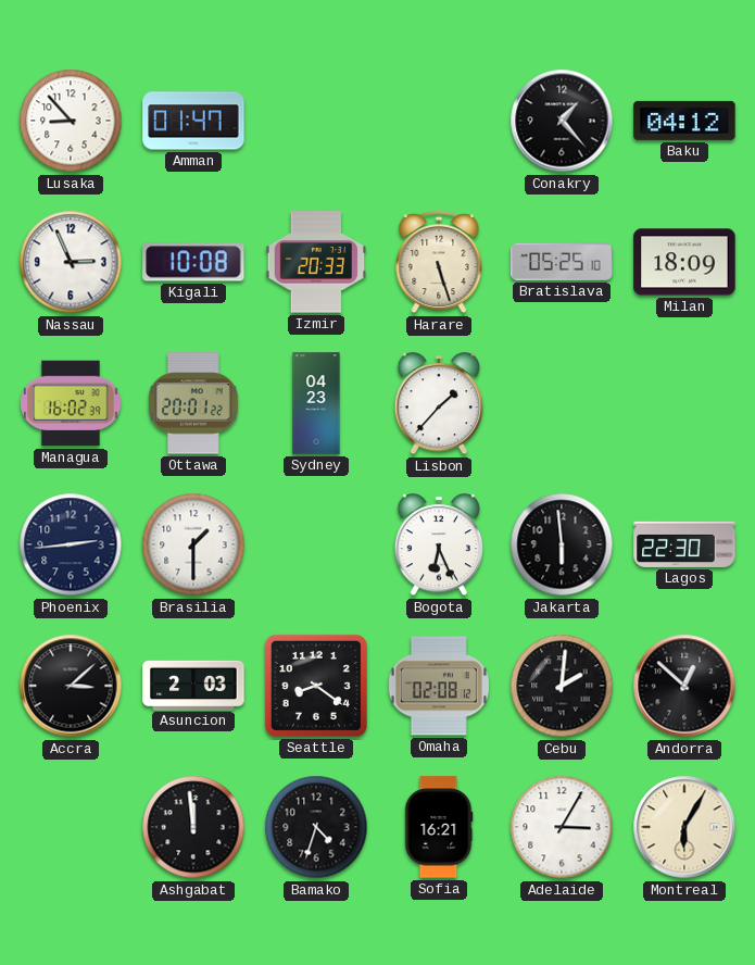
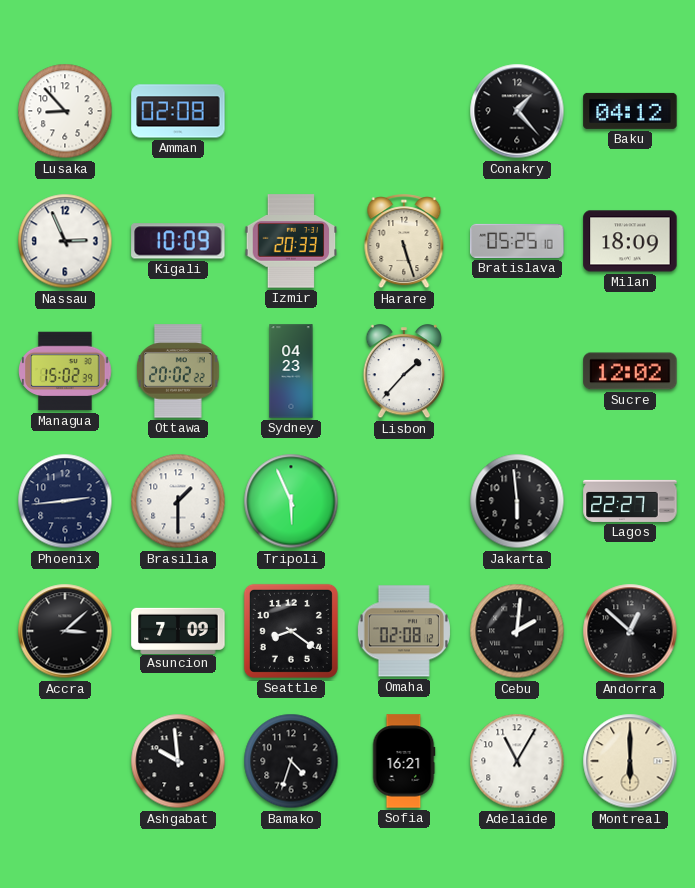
Amman: 01:47 -> 02:08
Kigali: 10:08 -> 10:09
Managua: 16:02 -> 15:02
Ottawa: 20:01 -> 20:02
Sucre: none -> 12:02
Tripoli: none -> 5:56
Bogota: 6:26 -> none
Lagos: 22:30 -> 22:27
Asuncion: 2:03 -> 7:09
Ashgabat: 11:59 -> 9:59
Adelaide: 3:05 -> 11:05
Montreal: 6:05 -> 6:00
